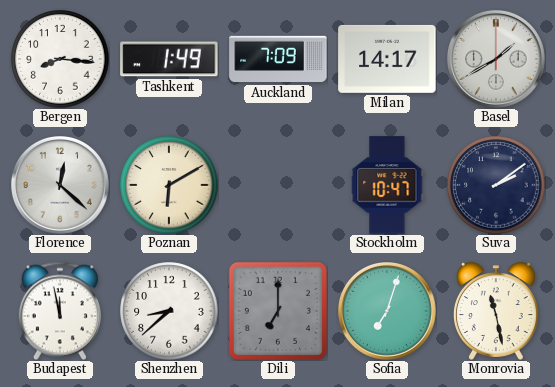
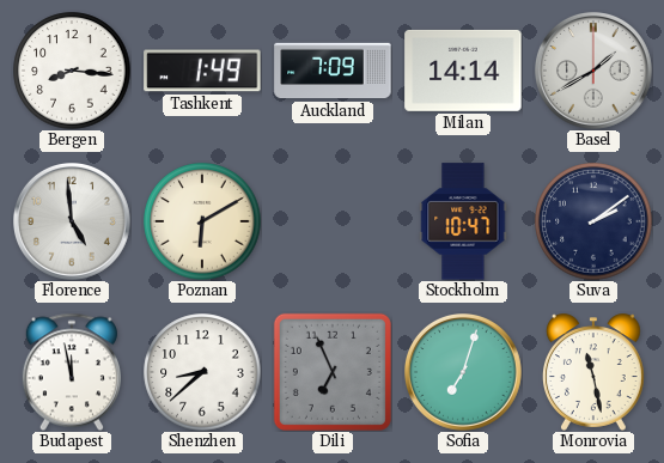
Milan: 14:17 -> 14:14
Florence: 12:22 -> 4:59
Dili: 7:00 -> 6:56
